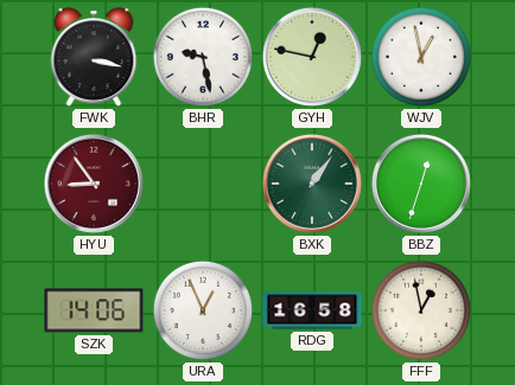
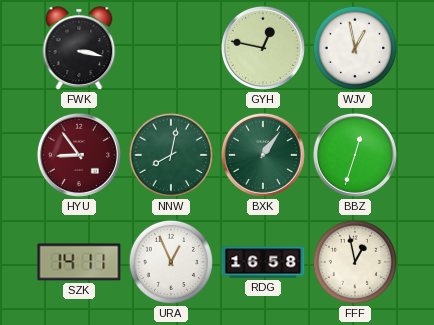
BHR: 9:28 -> none
NNW: none -> 8:02
SZK: 14:06 -> 14:11
